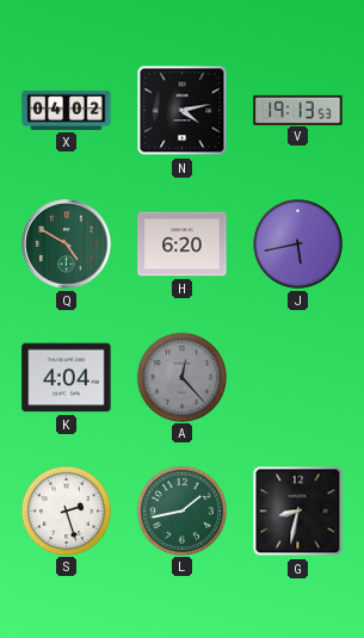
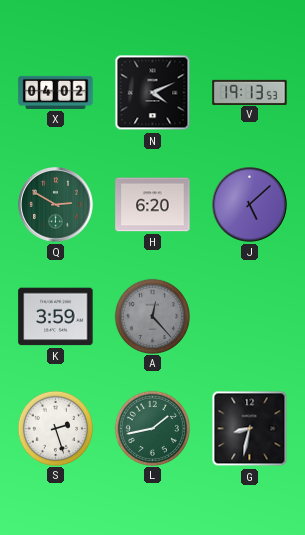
N: 4:13 -> 4:11
Q: 4:50 -> 2:50
J: 5:43 -> 5:08
K: 4:04 -> 3:59
